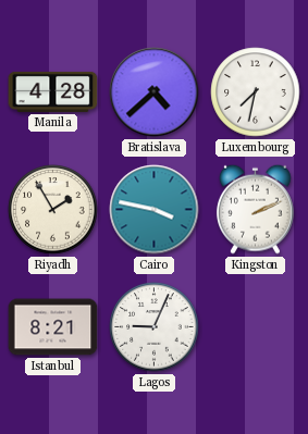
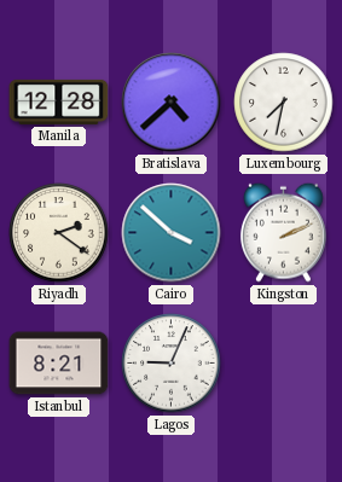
Manila: 4:28 -> 12:28
Riyadh: 1:55 -> 2:21
Cairo: 3:47 -> 3:52
